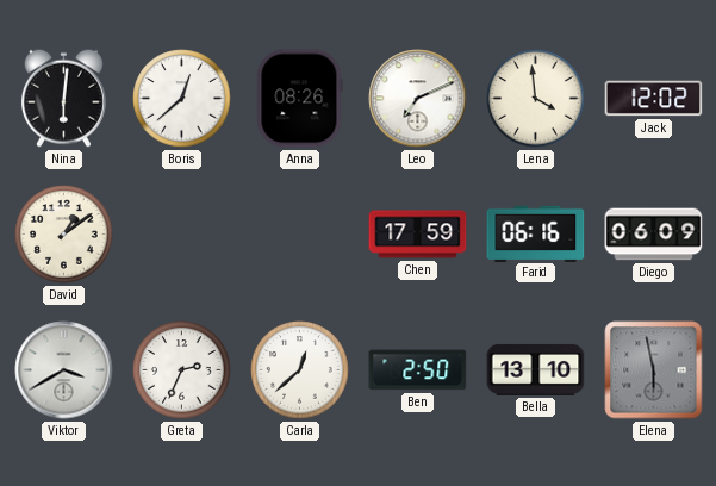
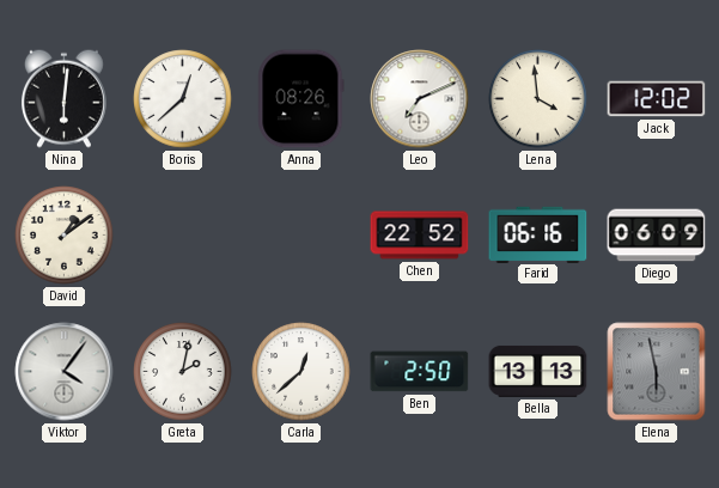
Chen: 17:59 -> 22:52
Viktor: 3:40 -> 4:06
Greta: 2:34 -> 2:02
Bella: 13:10 -> 13:13
